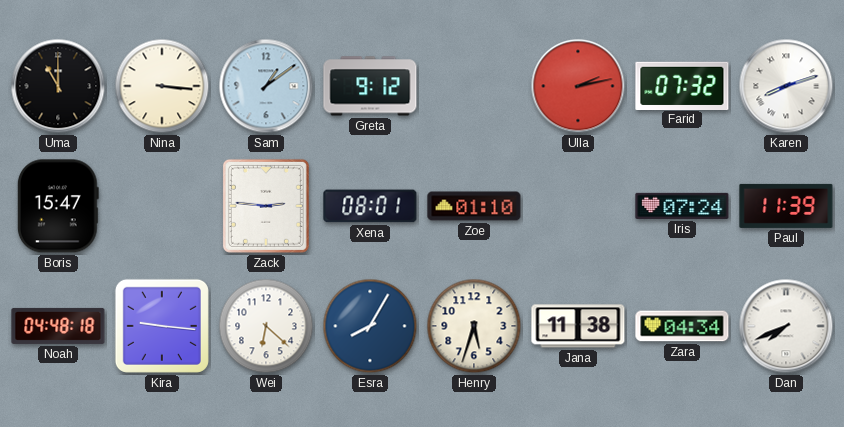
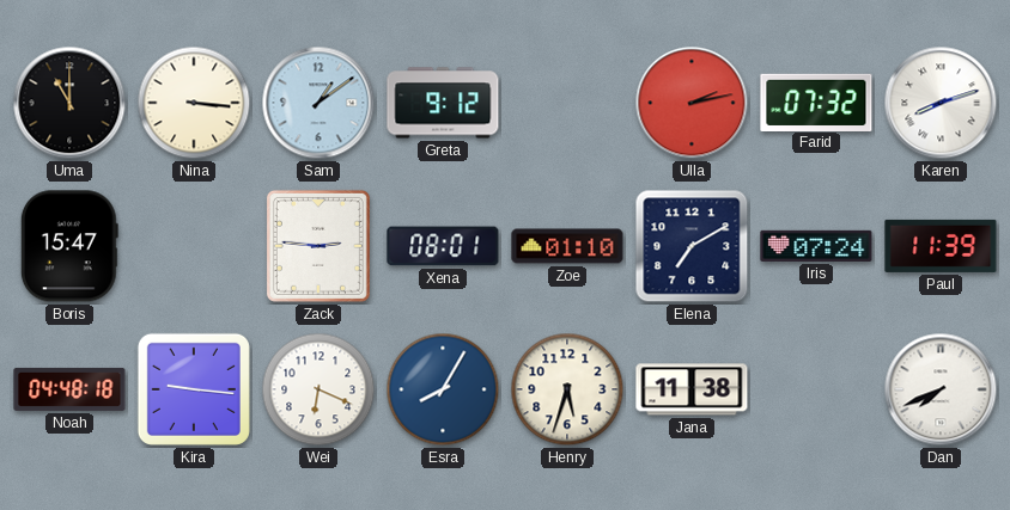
Elena: none -> 7:10
Wei: 6:22 -> 6:19
Zara: 04:34 -> none
